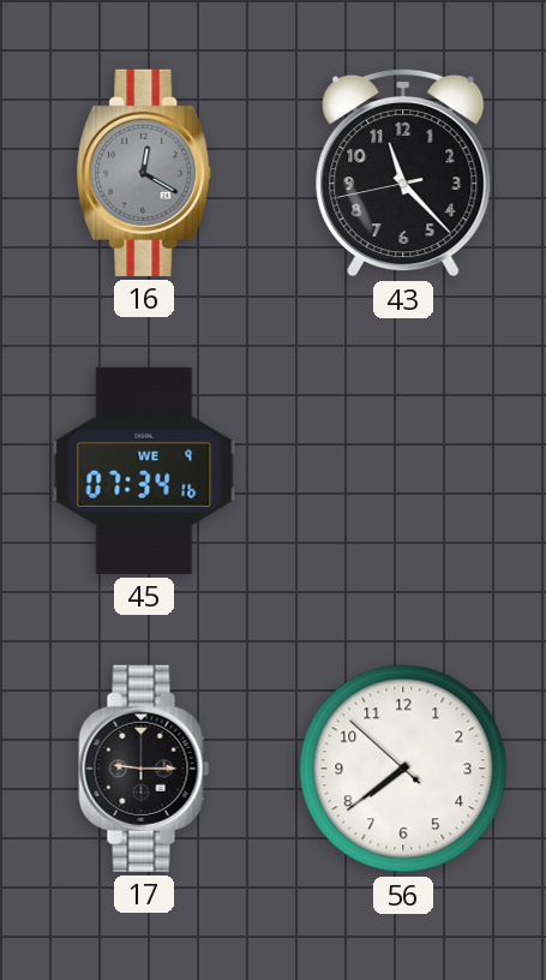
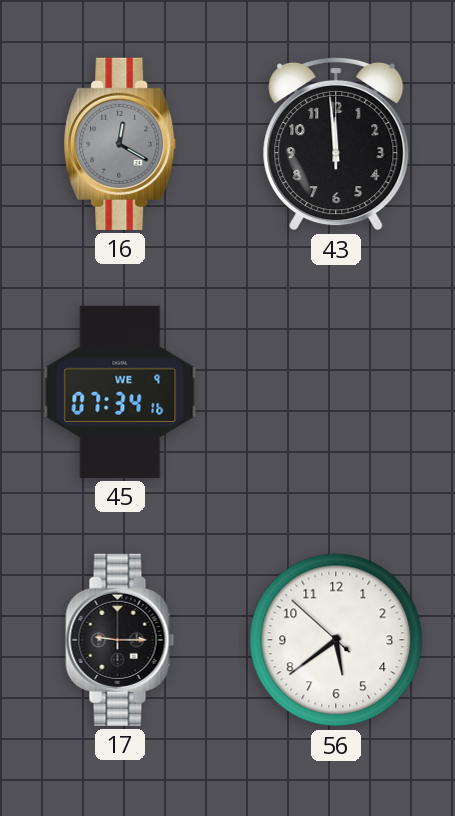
43: 11:22 -> 11:59
56: 7:38 -> 5:38
